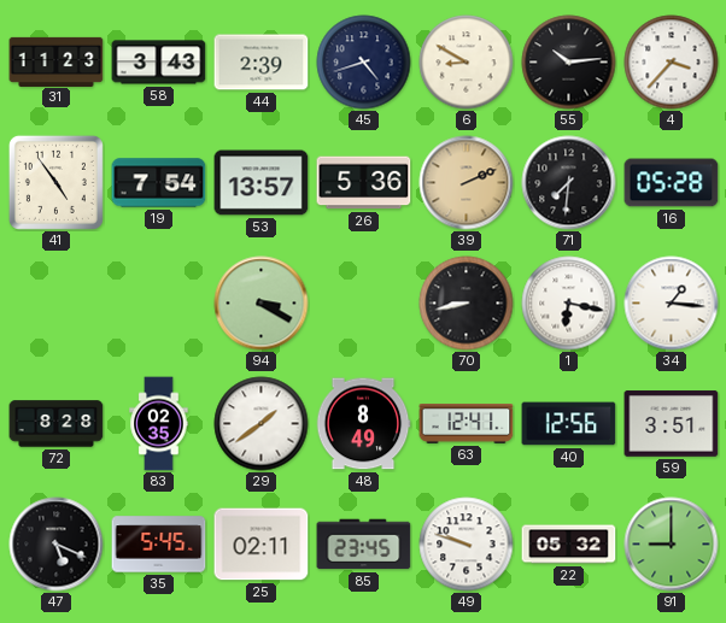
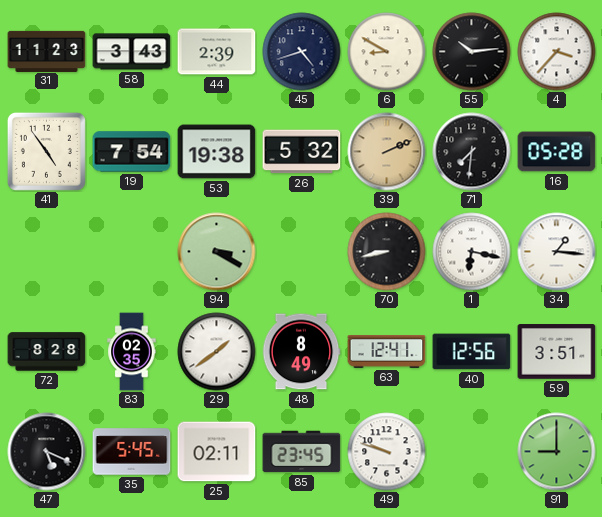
53: 13:57 -> 19:38
26: 5:36 -> 5:32
22: 05:32 -> none
